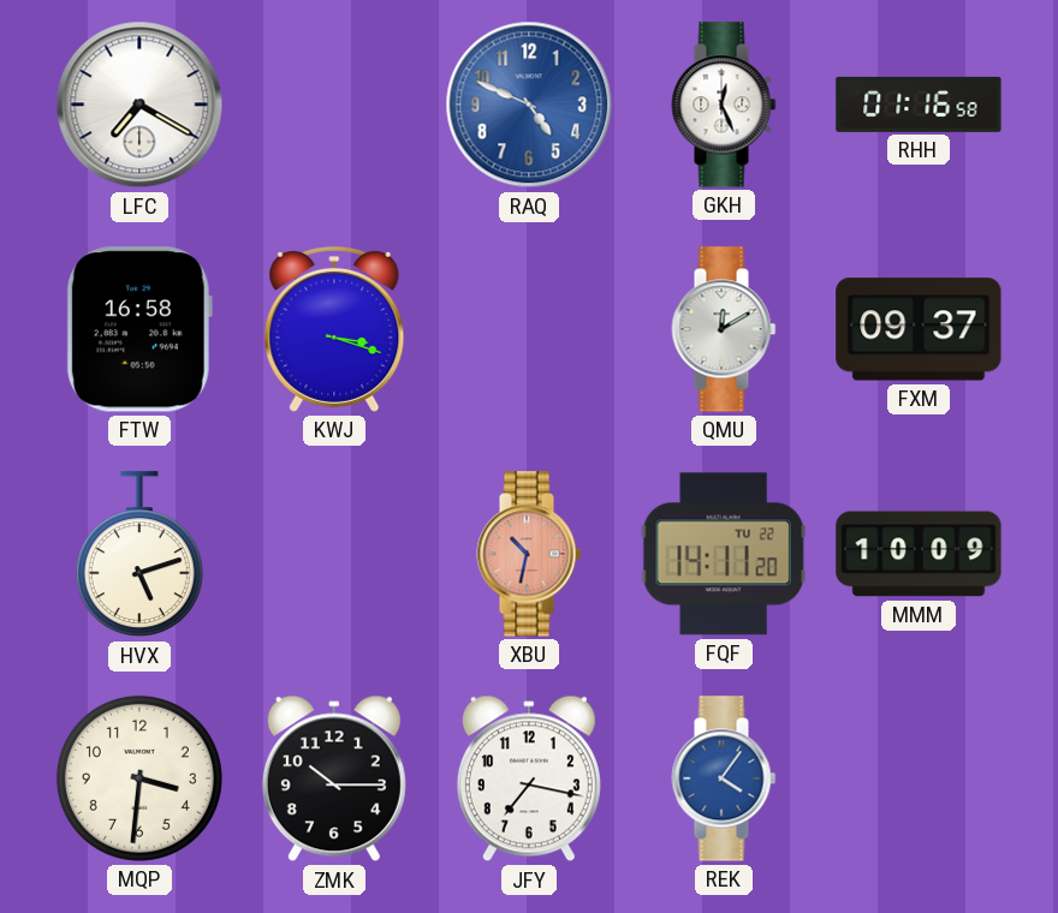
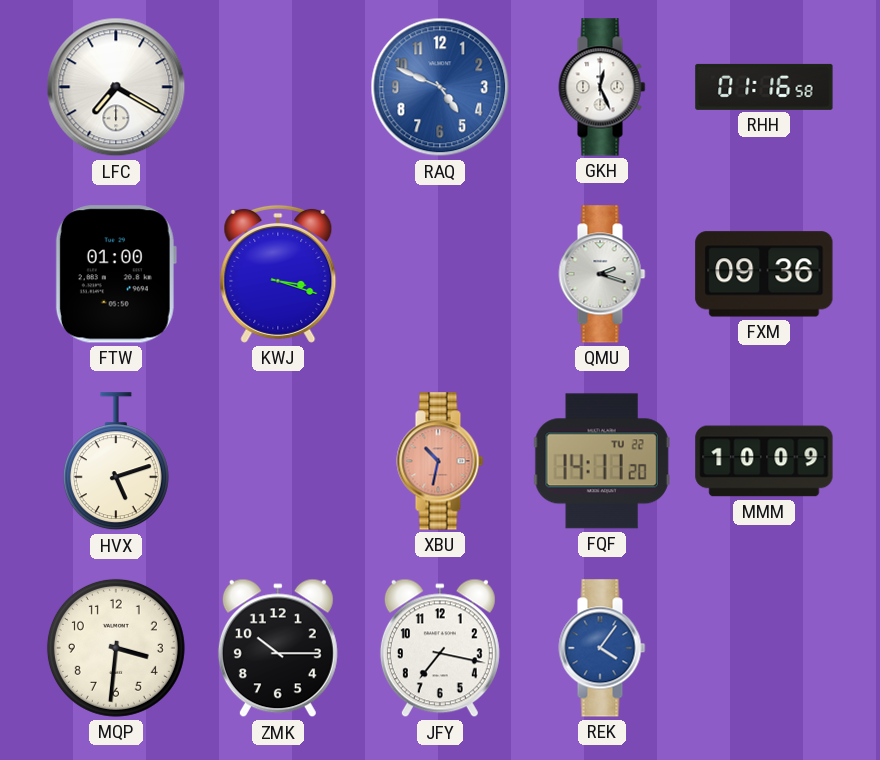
FTW: 16:58 -> 01:00
QMU: 12:10 -> 2:18
FXM: 09:37 -> 09:36
